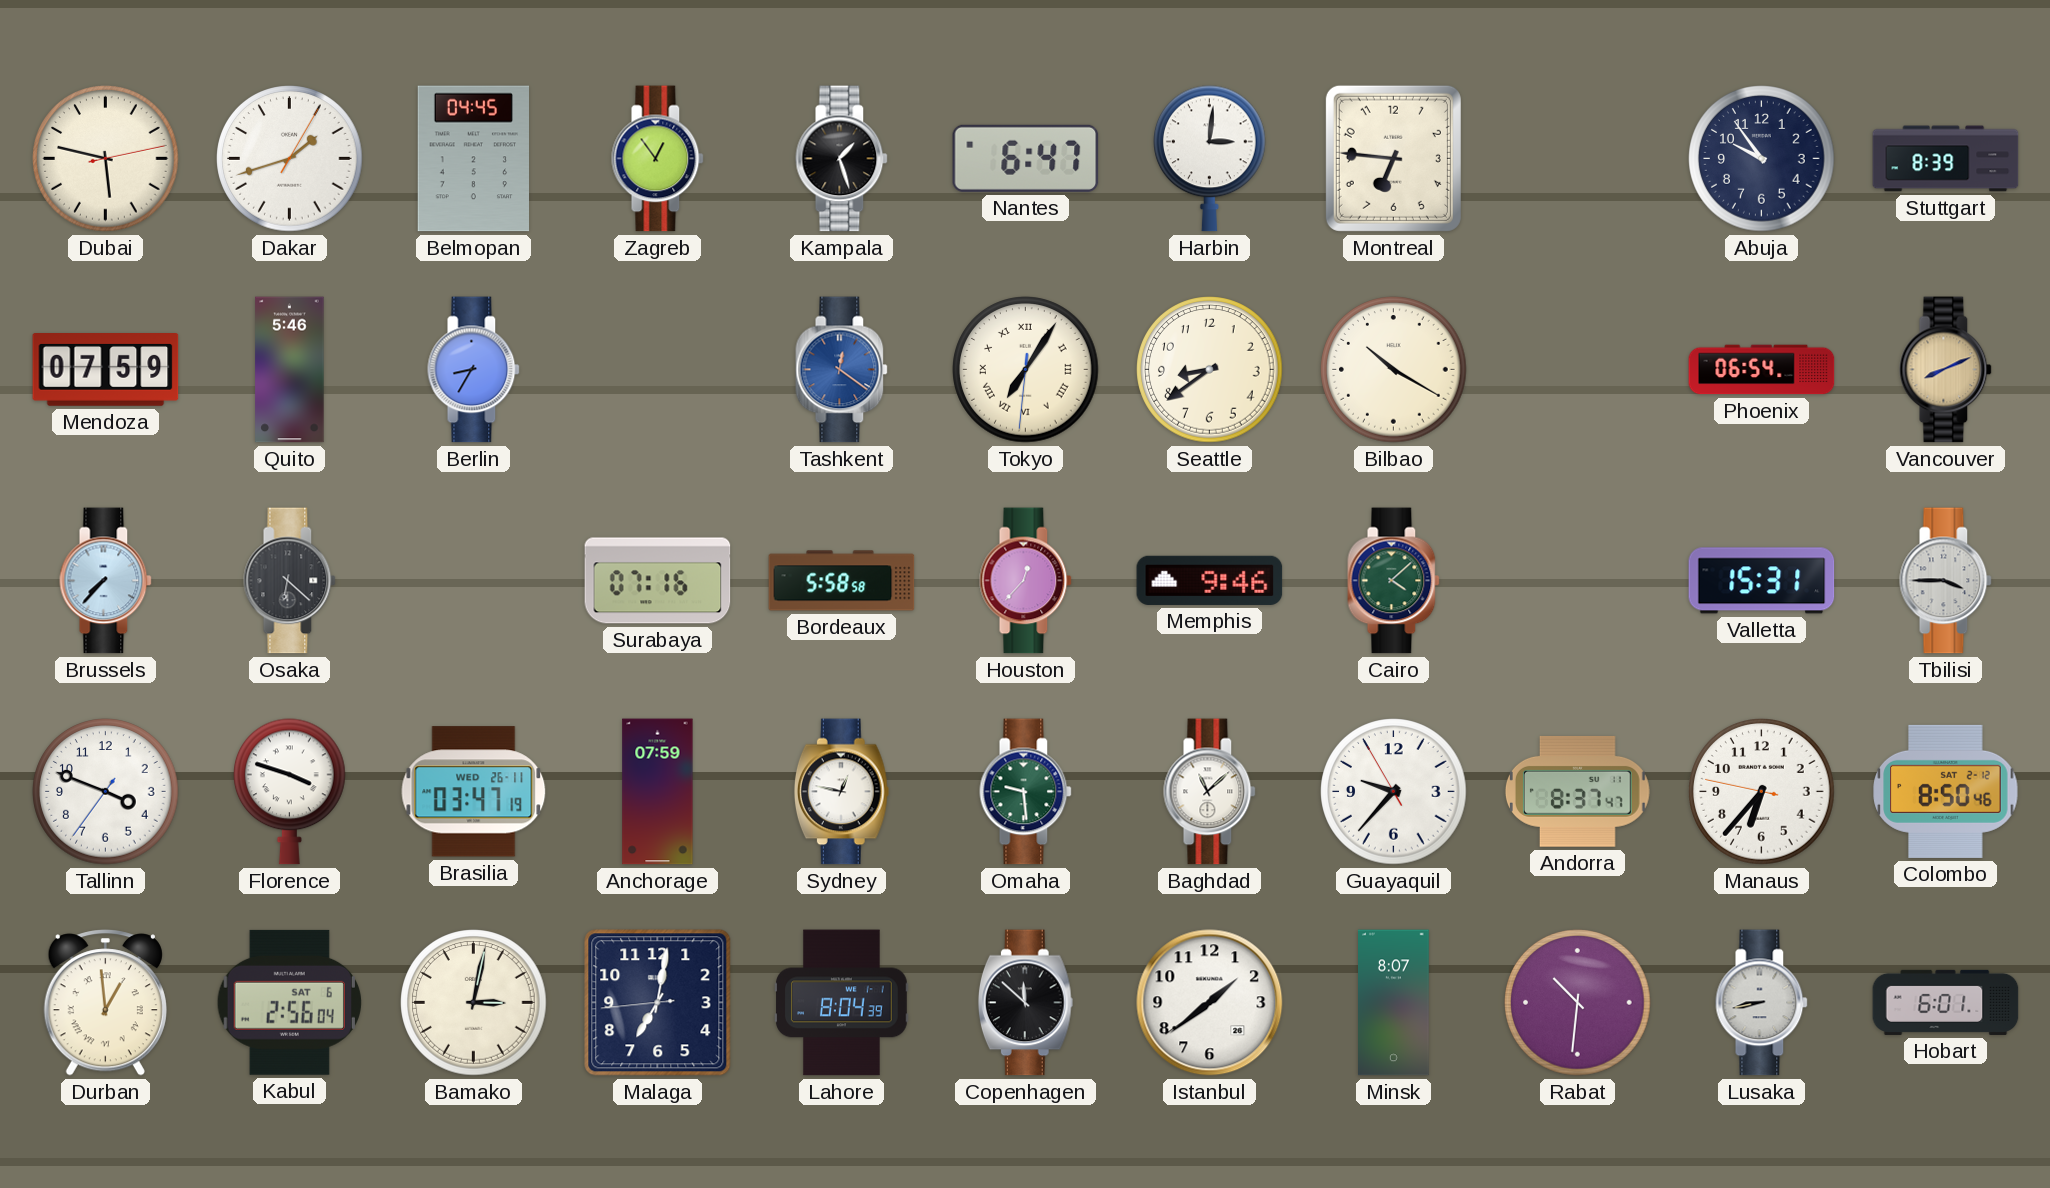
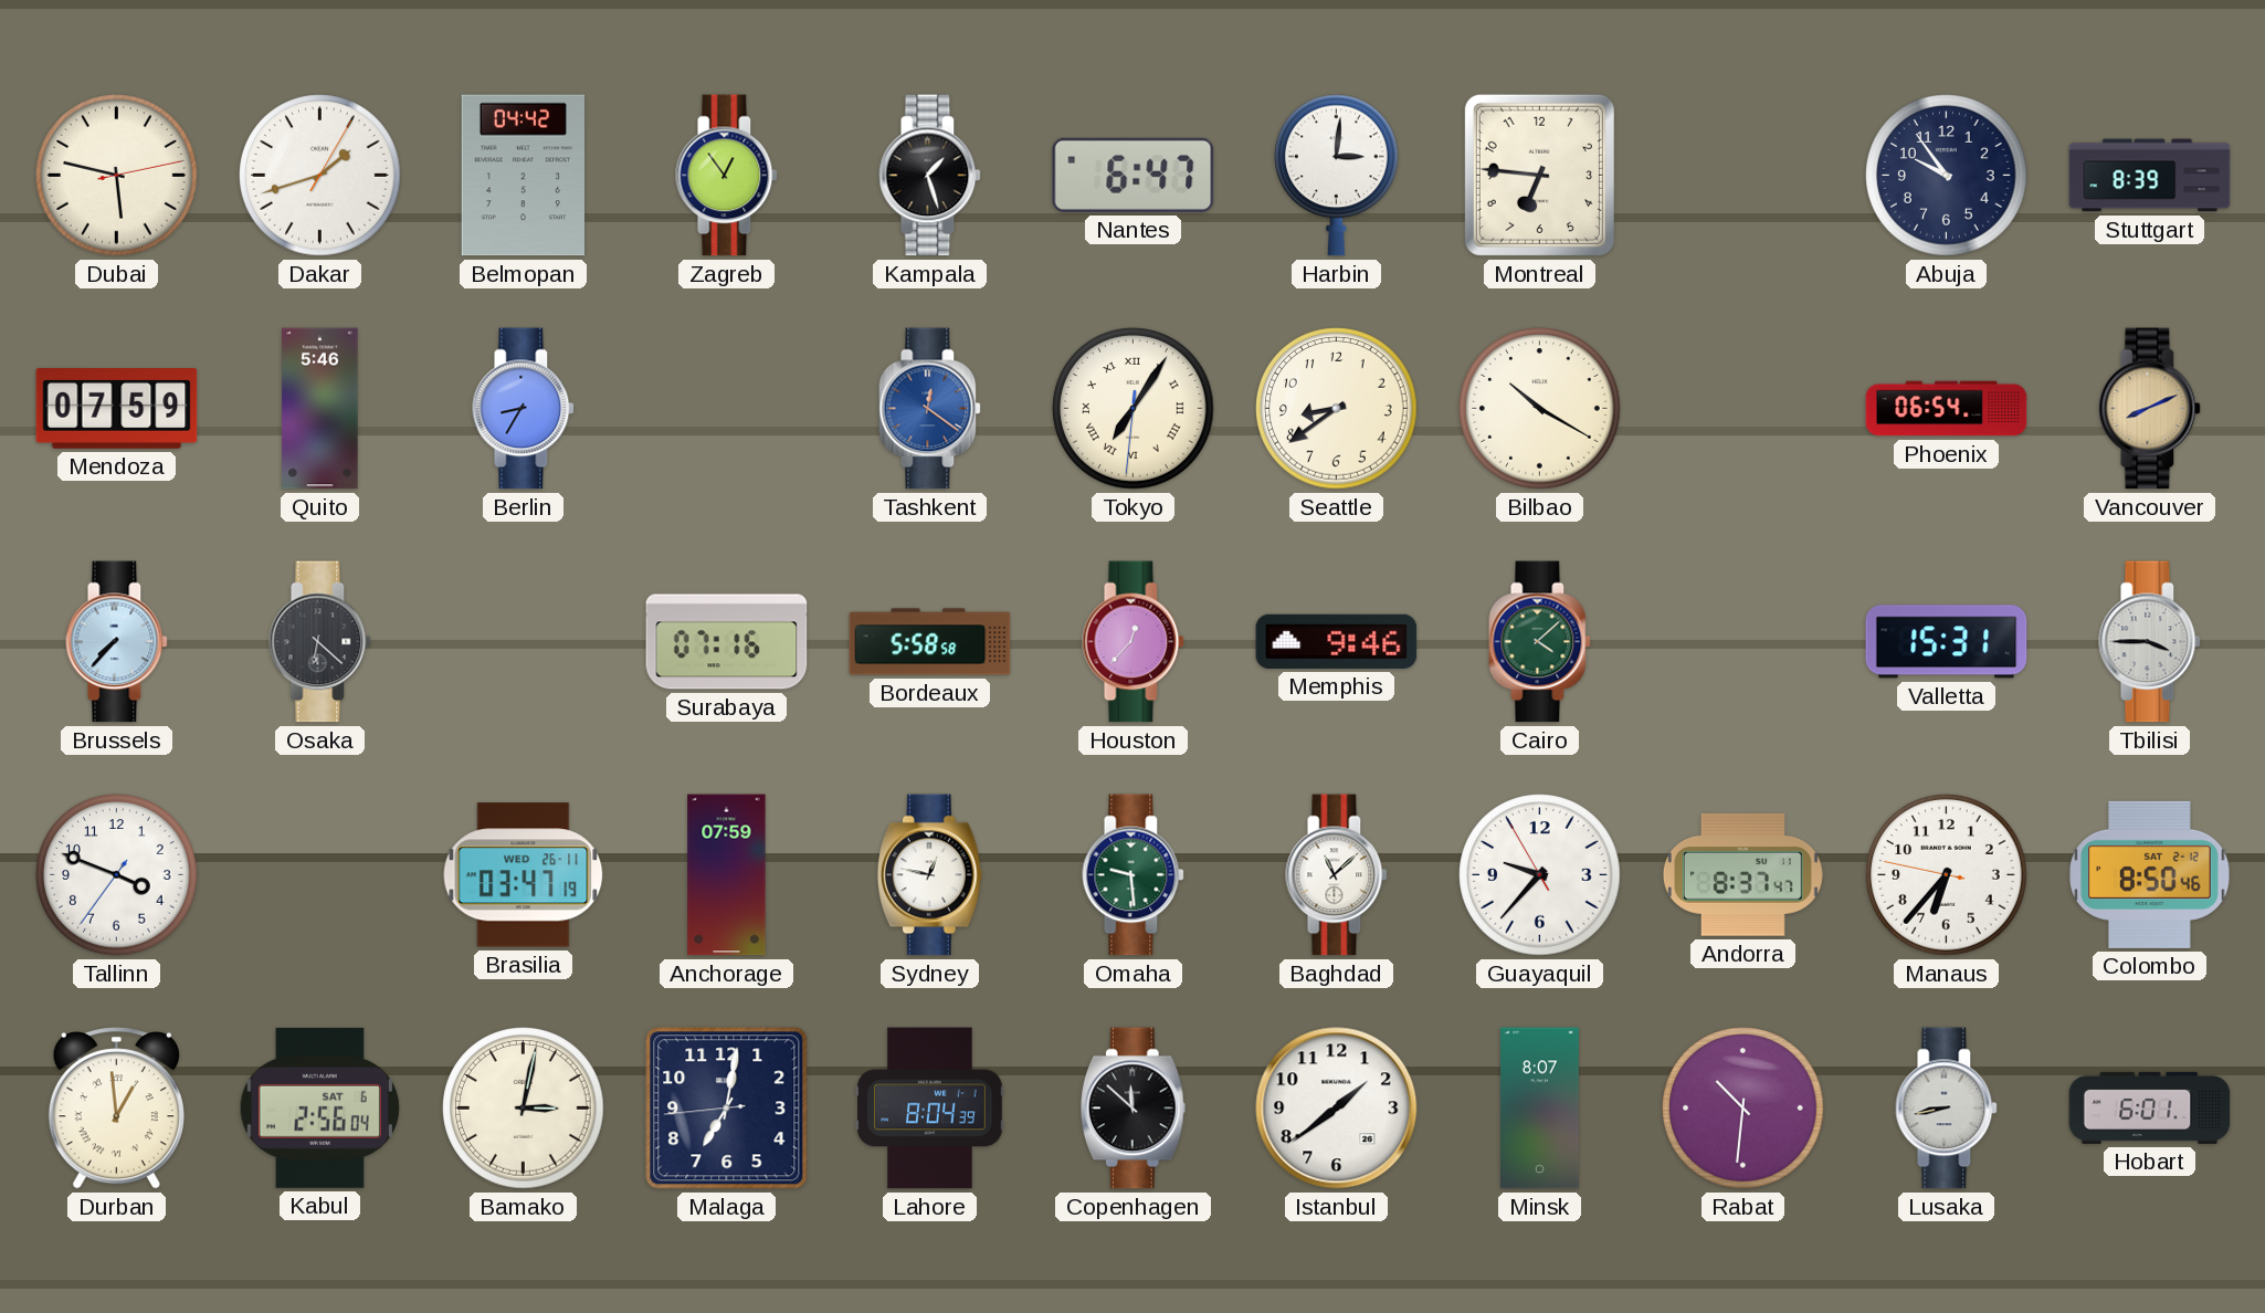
Belmopan: 04:45 -> 04:42
Florence: 3:48 -> none
